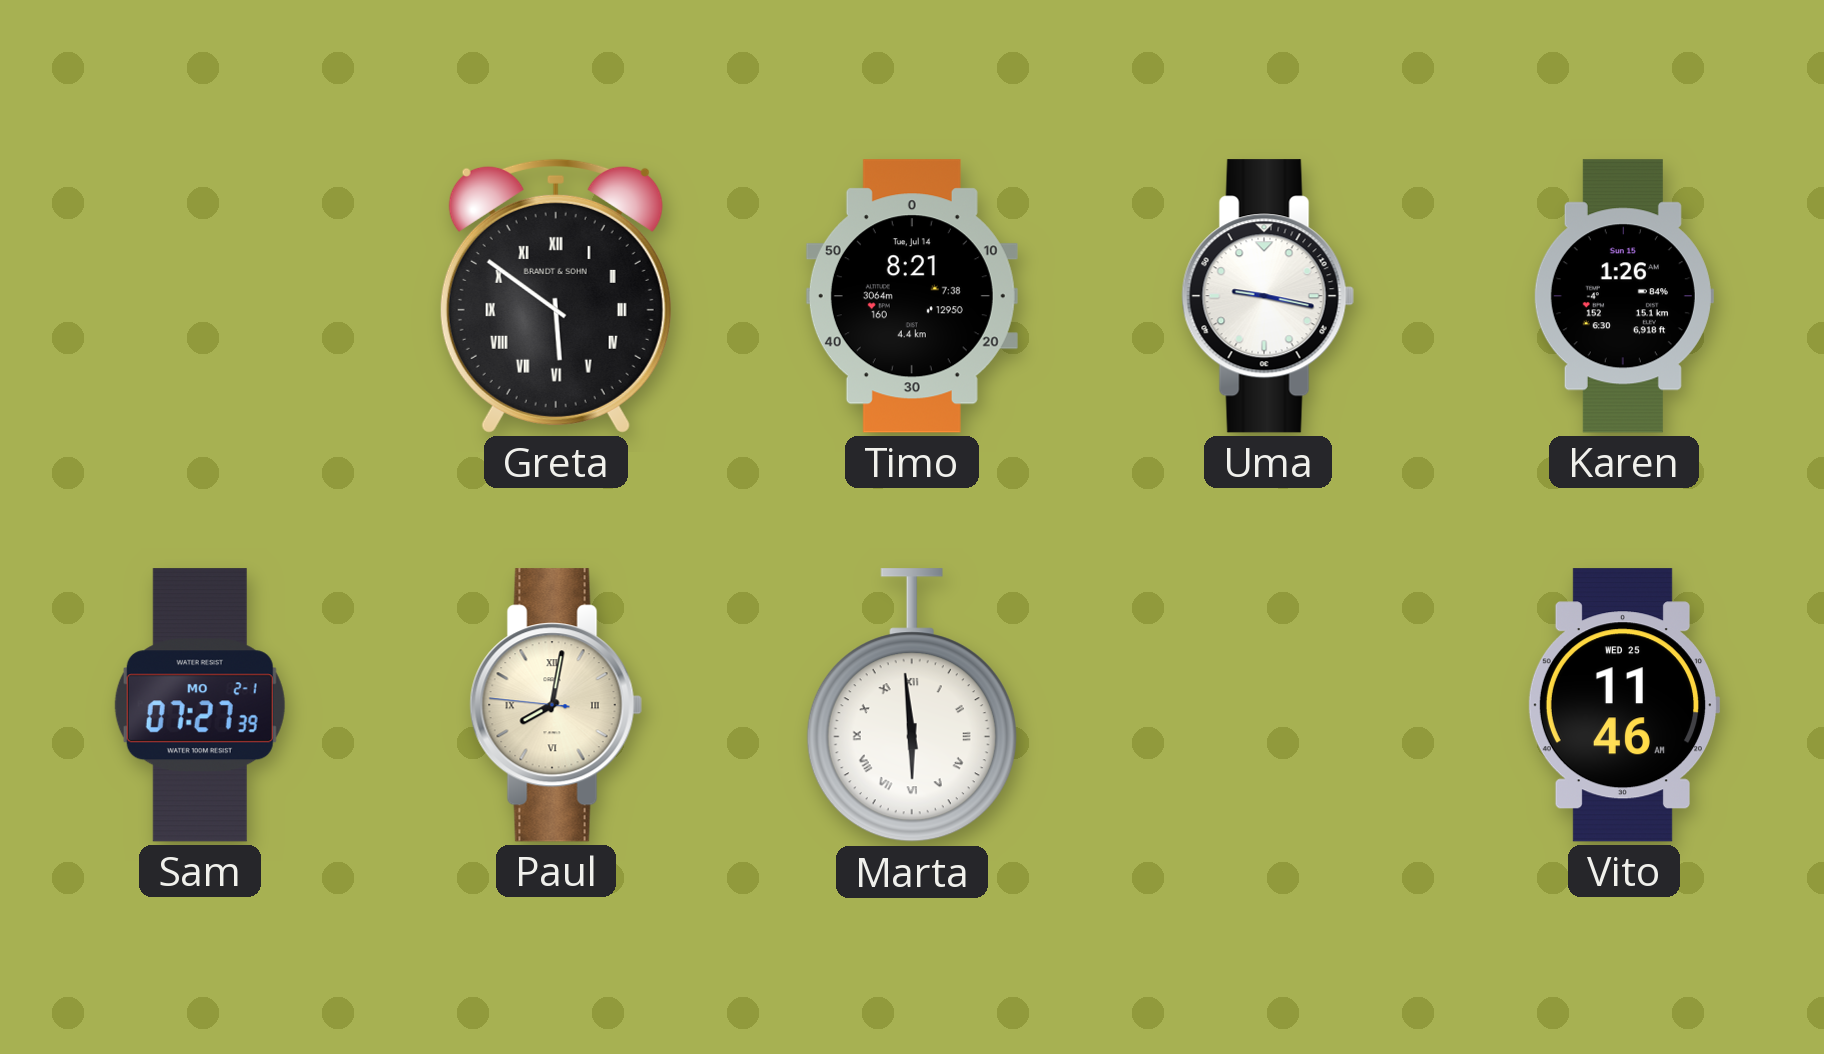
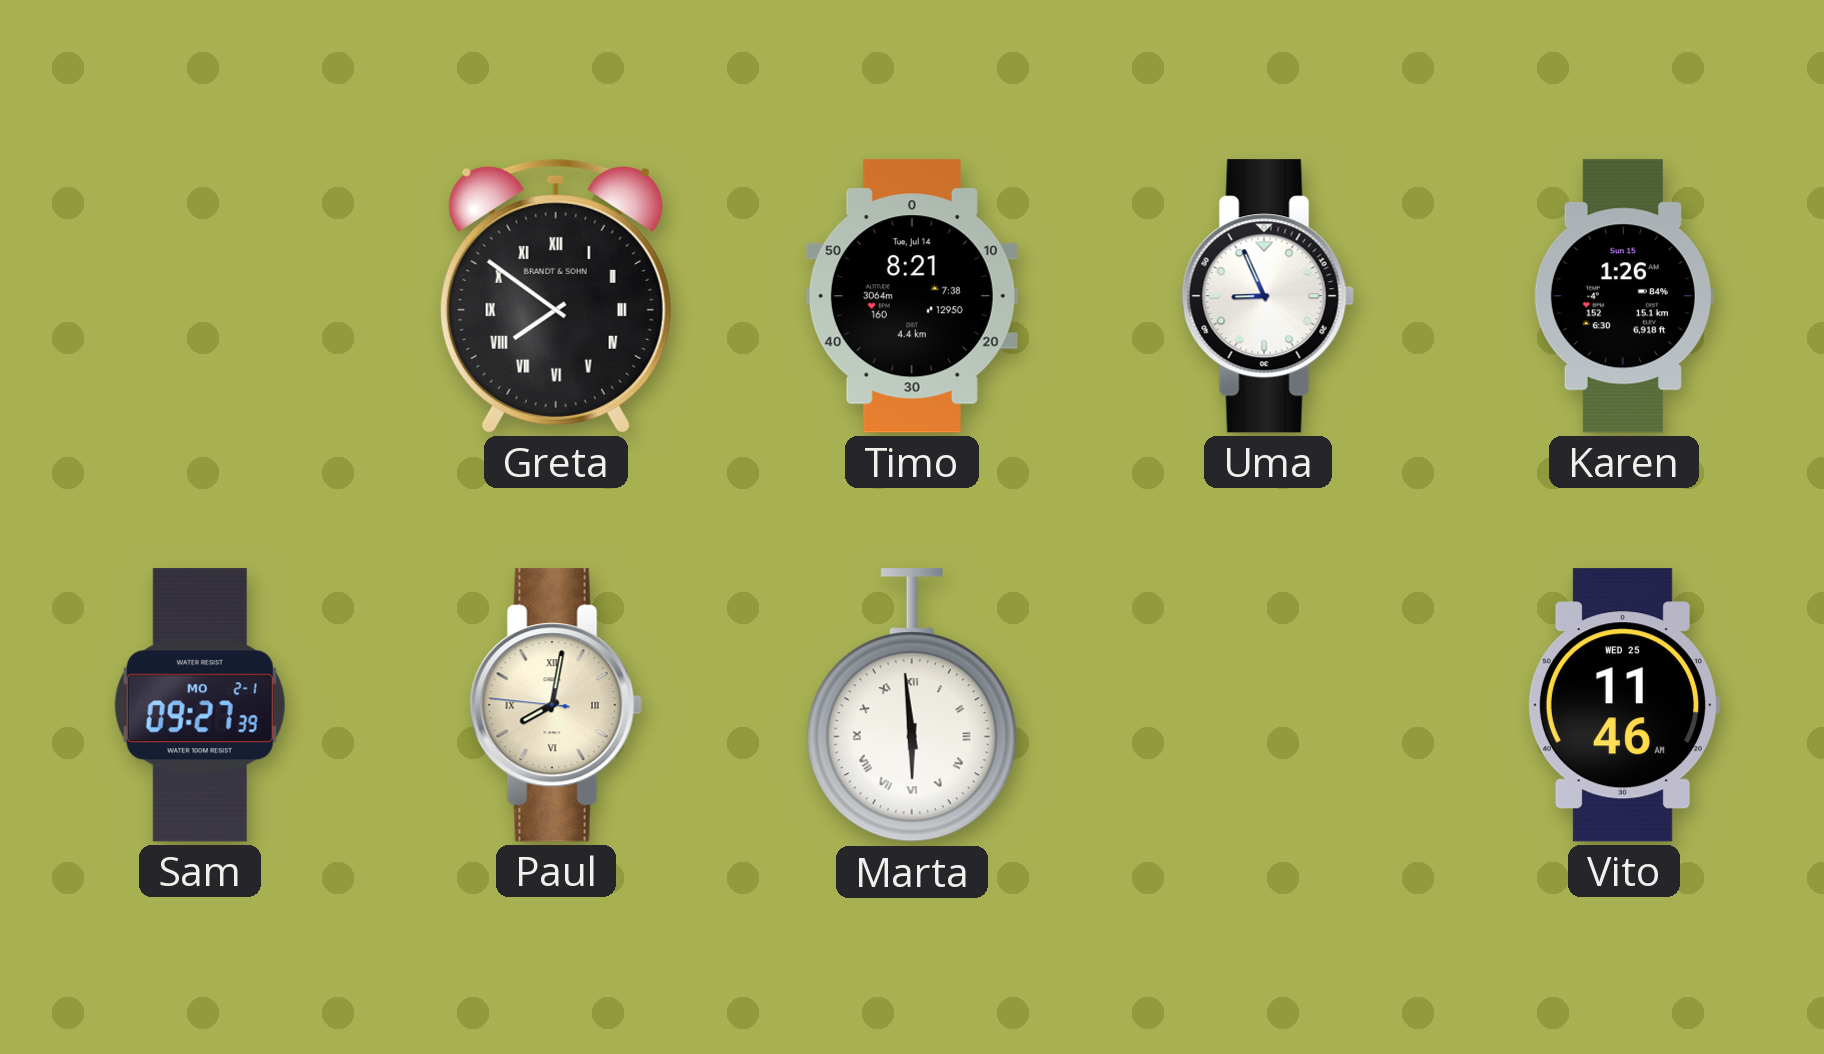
Greta: 5:51 -> 7:51
Uma: 9:17 -> 8:56
Sam: 07:27 -> 09:27
